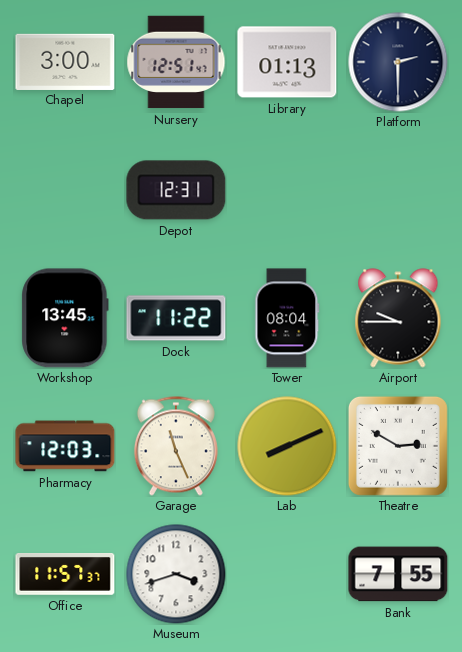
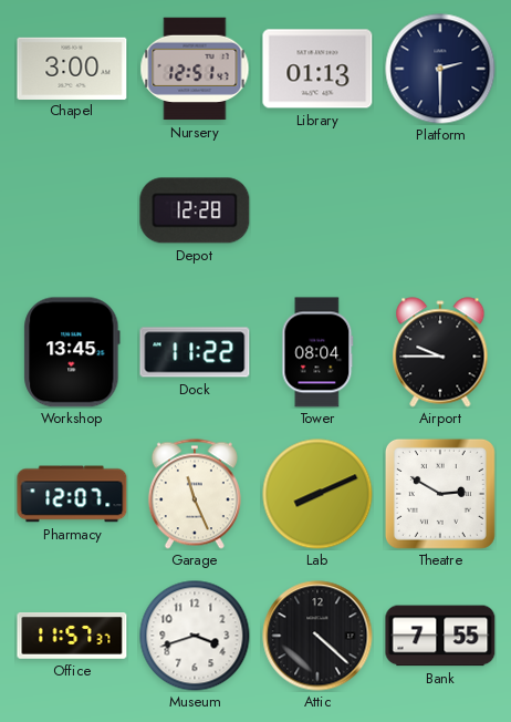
Depot: 12:31 -> 12:28
Pharmacy: 12:03 -> 12:07
Attic: none -> 4:22
